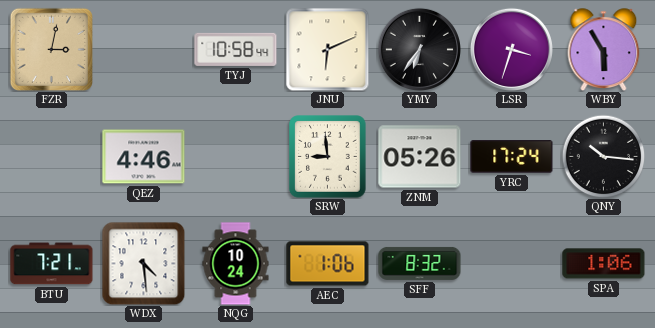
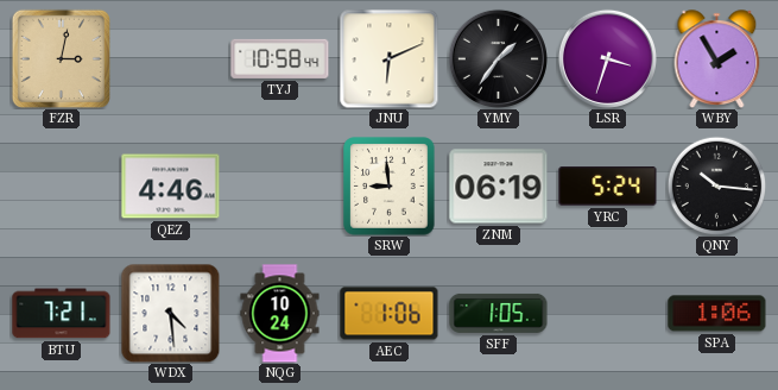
YMY: 6:36 -> 1:36
WBY: 5:55 -> 1:55
ZNM: 05:26 -> 06:19
YRC: 17:24 -> 5:24
SFF: 8:32 -> 1:05
